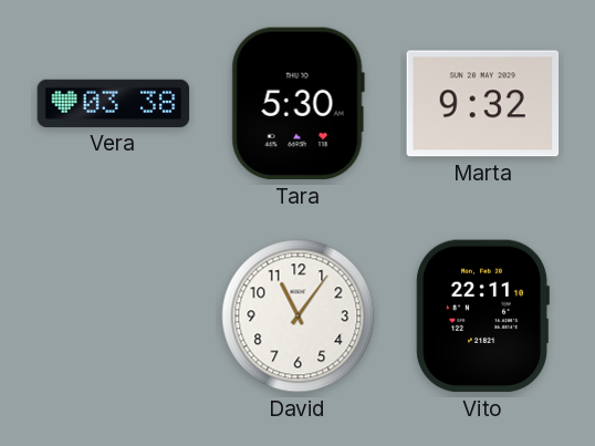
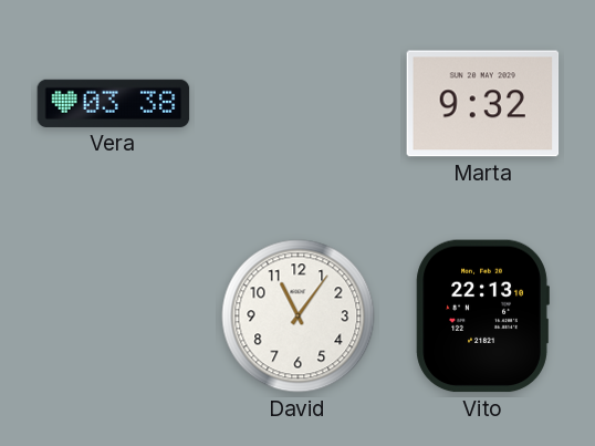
Tara: 5:30 -> none
Vito: 22:11 -> 22:13
